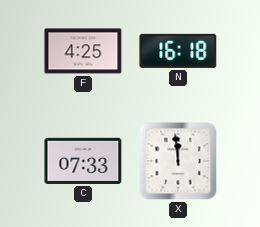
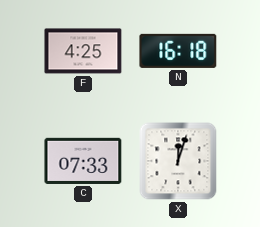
X: 11:59 -> 12:03
